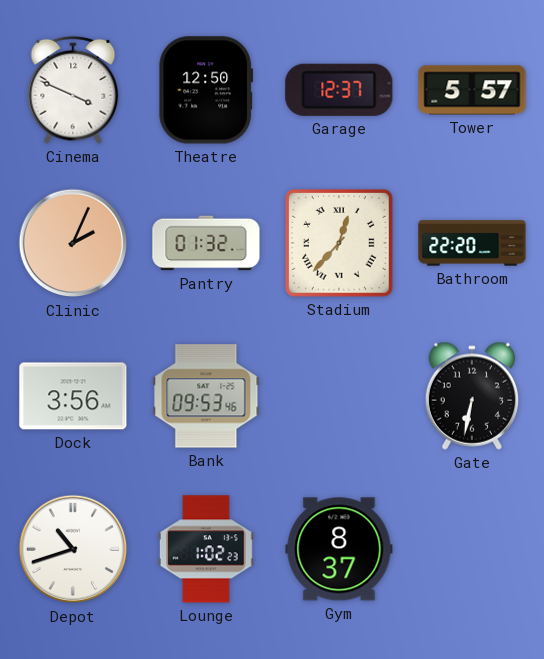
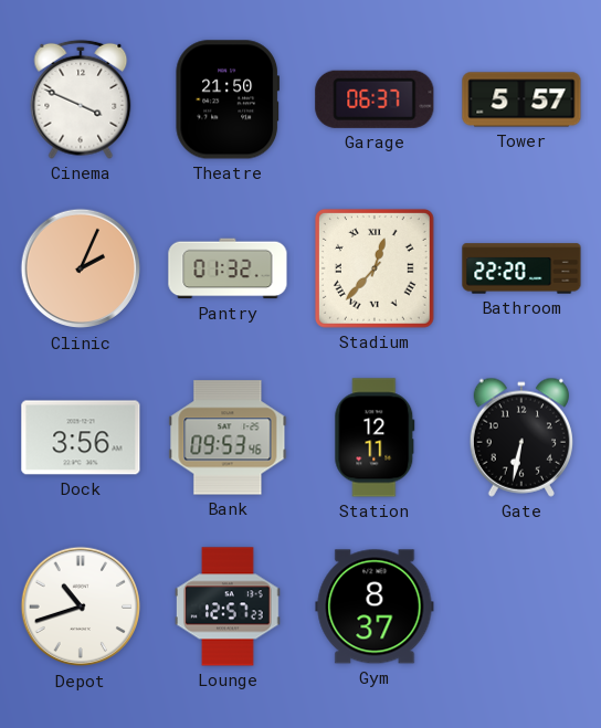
Theatre: 12:50 -> 21:50
Garage: 12:37 -> 06:37
Station: none -> 12:11
Lounge: 1:02 -> 12:57
